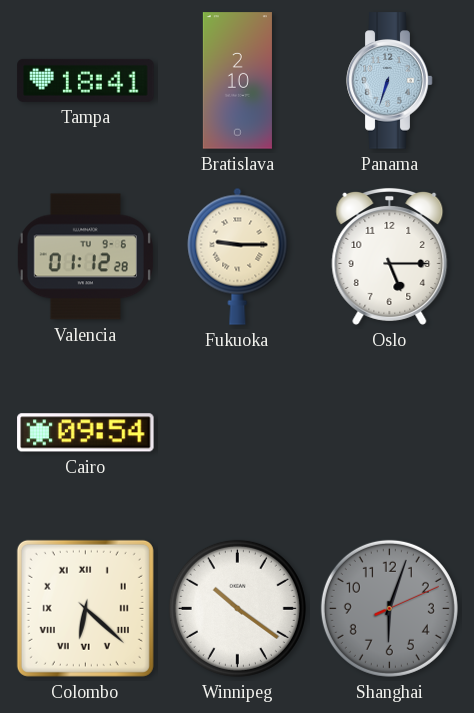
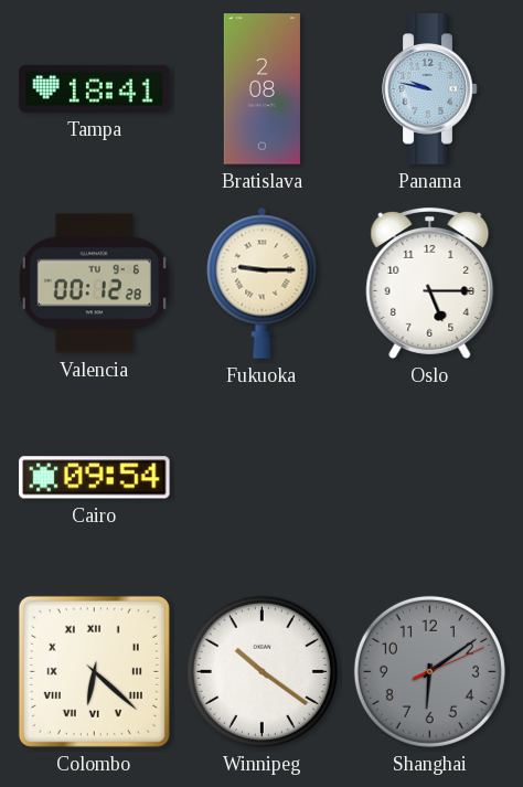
Bratislava: 2:10 -> 2:08
Panama: 6:33 -> 9:47
Valencia: 01:12 -> 00:12
Shanghai: 6:03 -> 6:09
